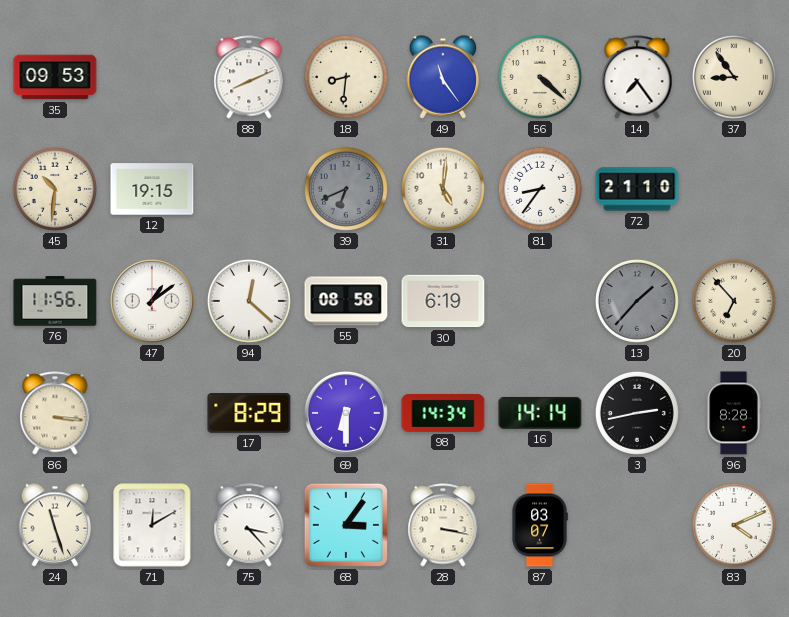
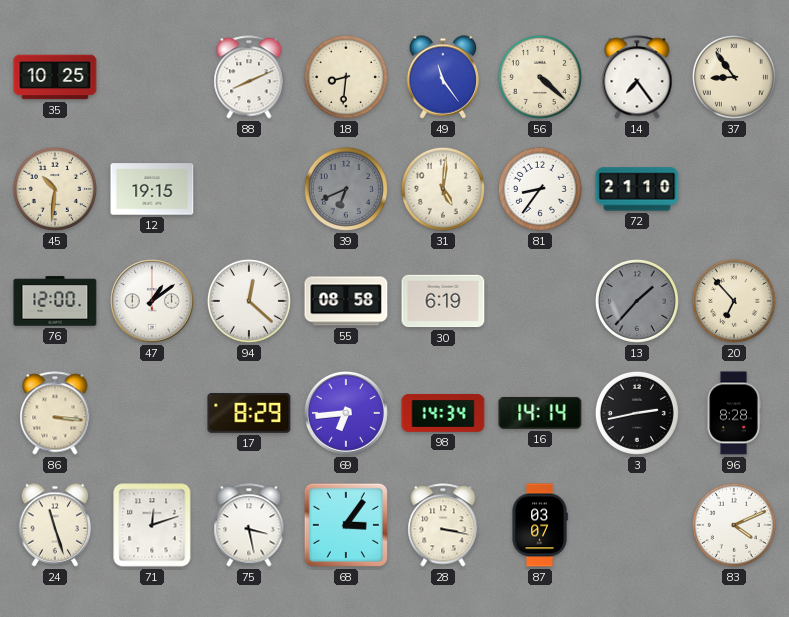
35: 09:53 -> 10:25
76: 11:56 -> 12:00
69: 6:30 -> 6:44
71: 12:10 -> 12:12
75: 3:23 -> 3:28
